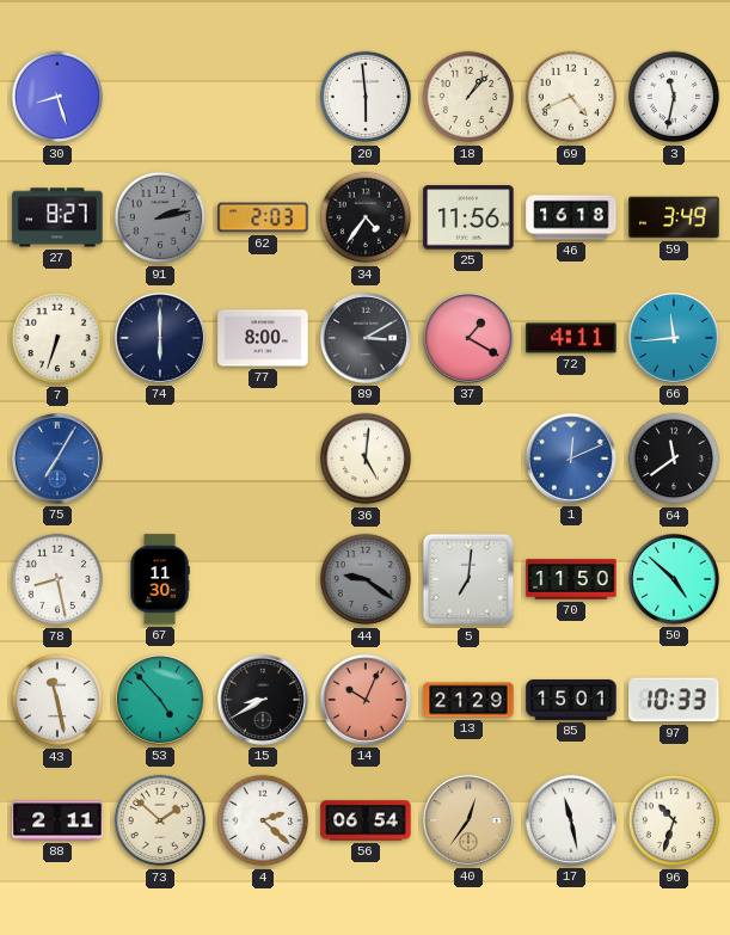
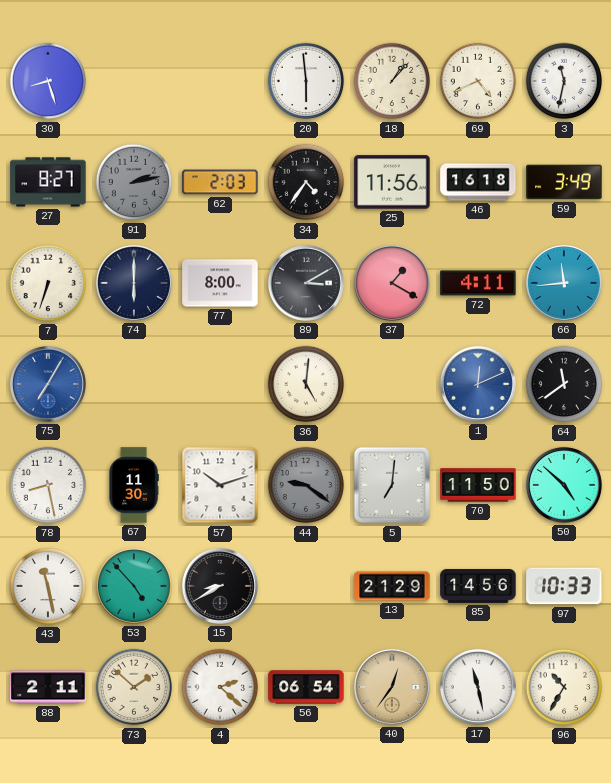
57: none -> 10:12
14: 10:04 -> none
85: 15:01 -> 14:56
96: 10:33 -> 10:35
